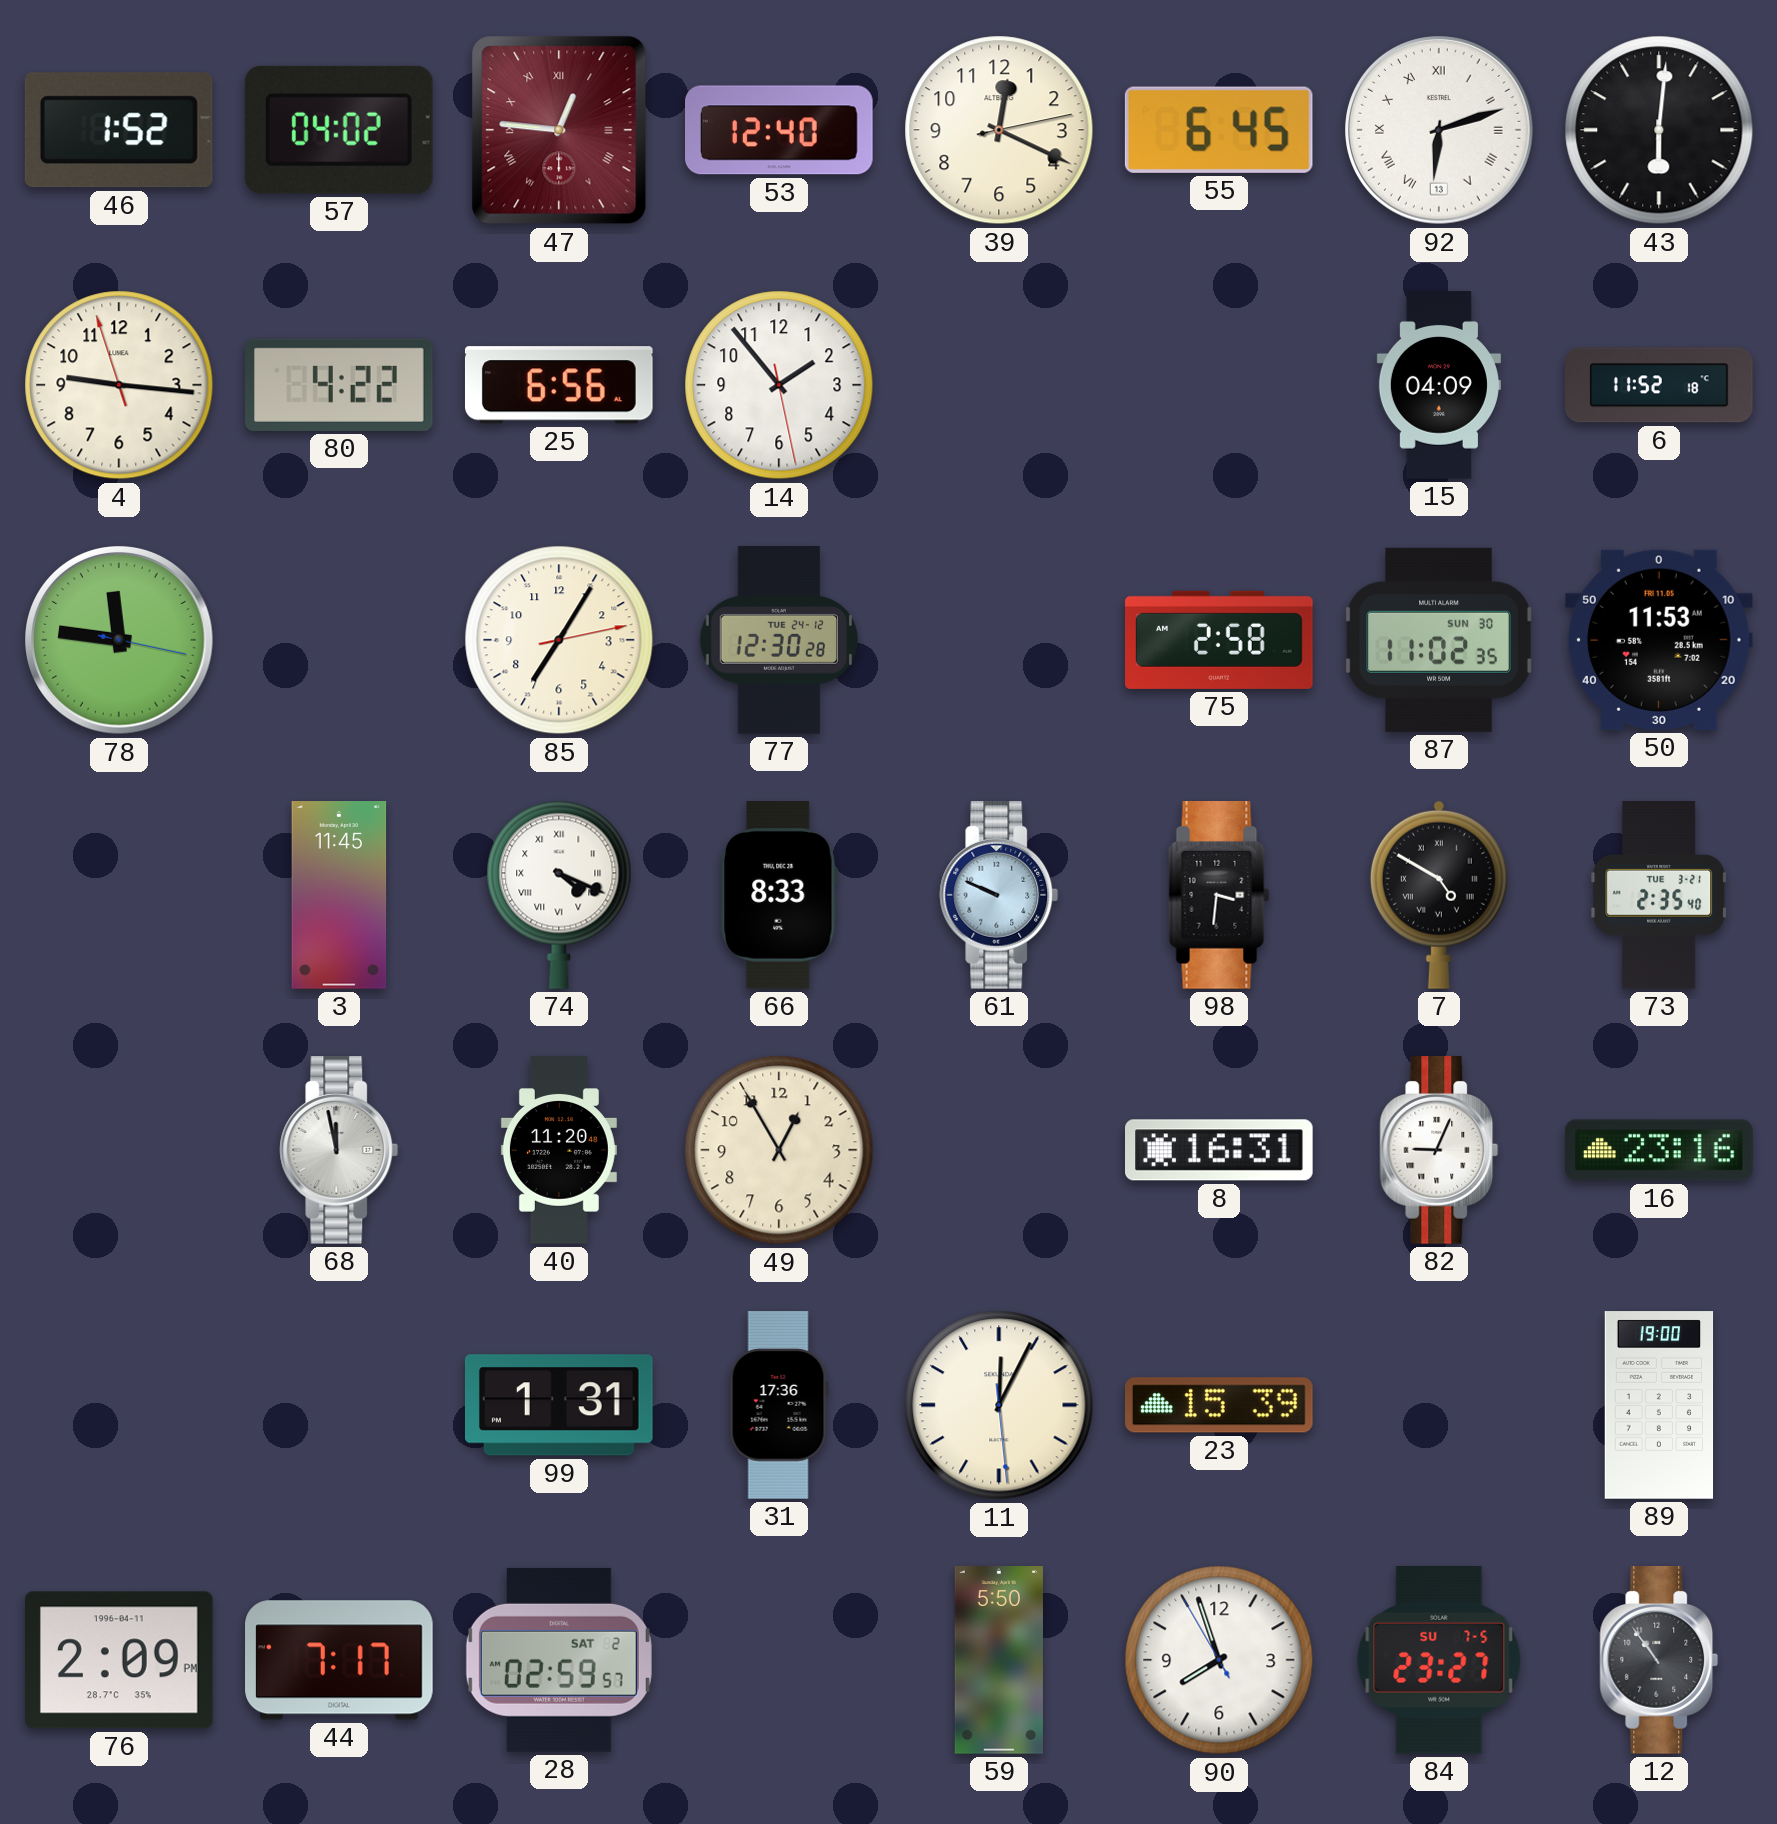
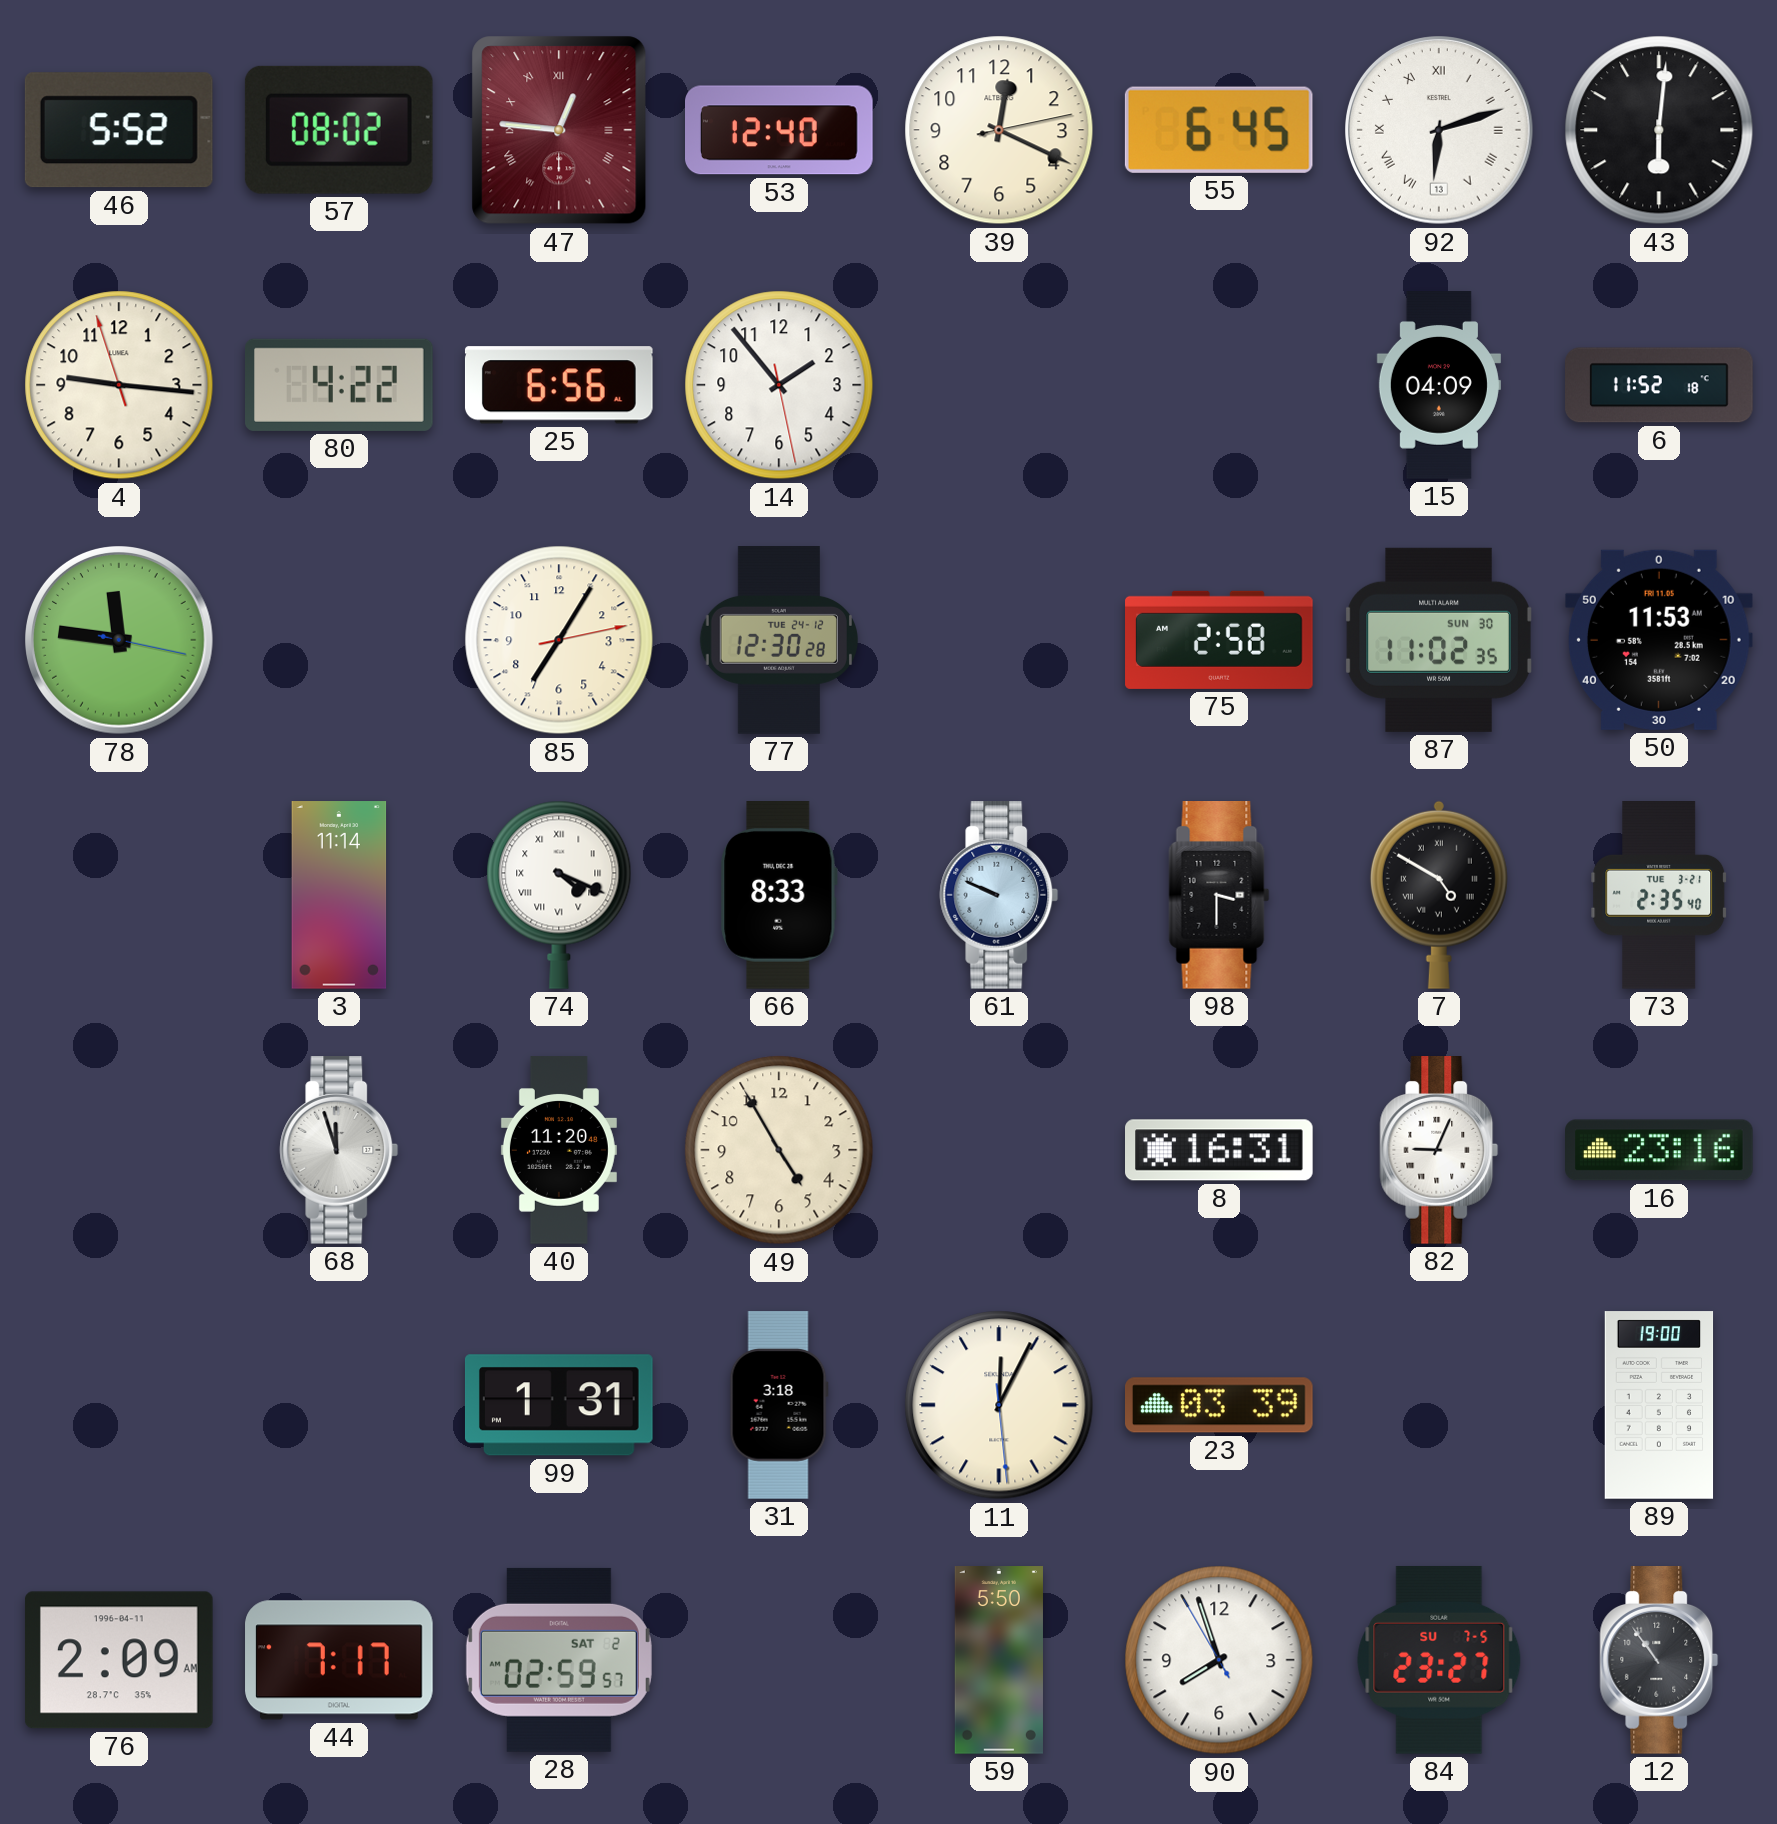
46: 1:52 -> 5:52
57: 04:02 -> 08:02
3: 11:45 -> 11:14
98: 3:31 -> 3:30
68: 11:58 -> 11:57
49: 12:55 -> 4:55
31: 17:36 -> 3:18
23: 15:39 -> 03:39
76: 2:09 PM -> 2:09 AM
